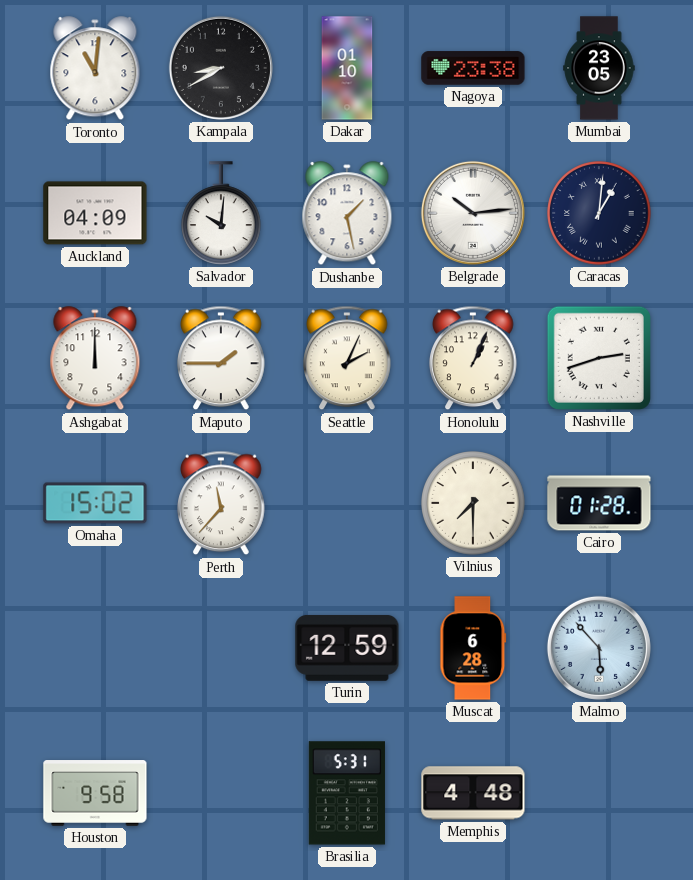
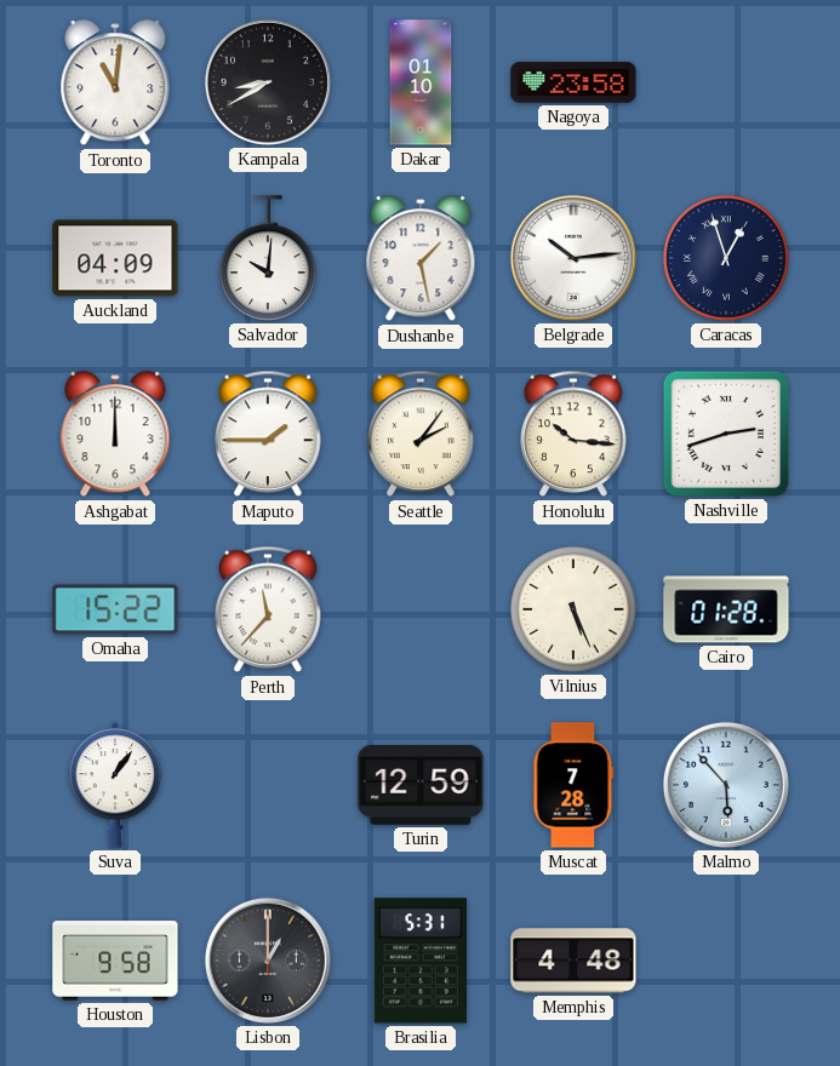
Nagoya: 23:38 -> 23:58
Mumbai: 23:05 -> none
Caracas: 1:01 -> 12:57
Seattle: 2:04 -> 2:06
Honolulu: 1:04 -> 10:16
Omaha: 15:02 -> 15:22
Vilnius: 7:30 -> 5:26
Suva: none -> 1:06
Muscat: 6:28 -> 7:28
Lisbon: none -> 1:00
